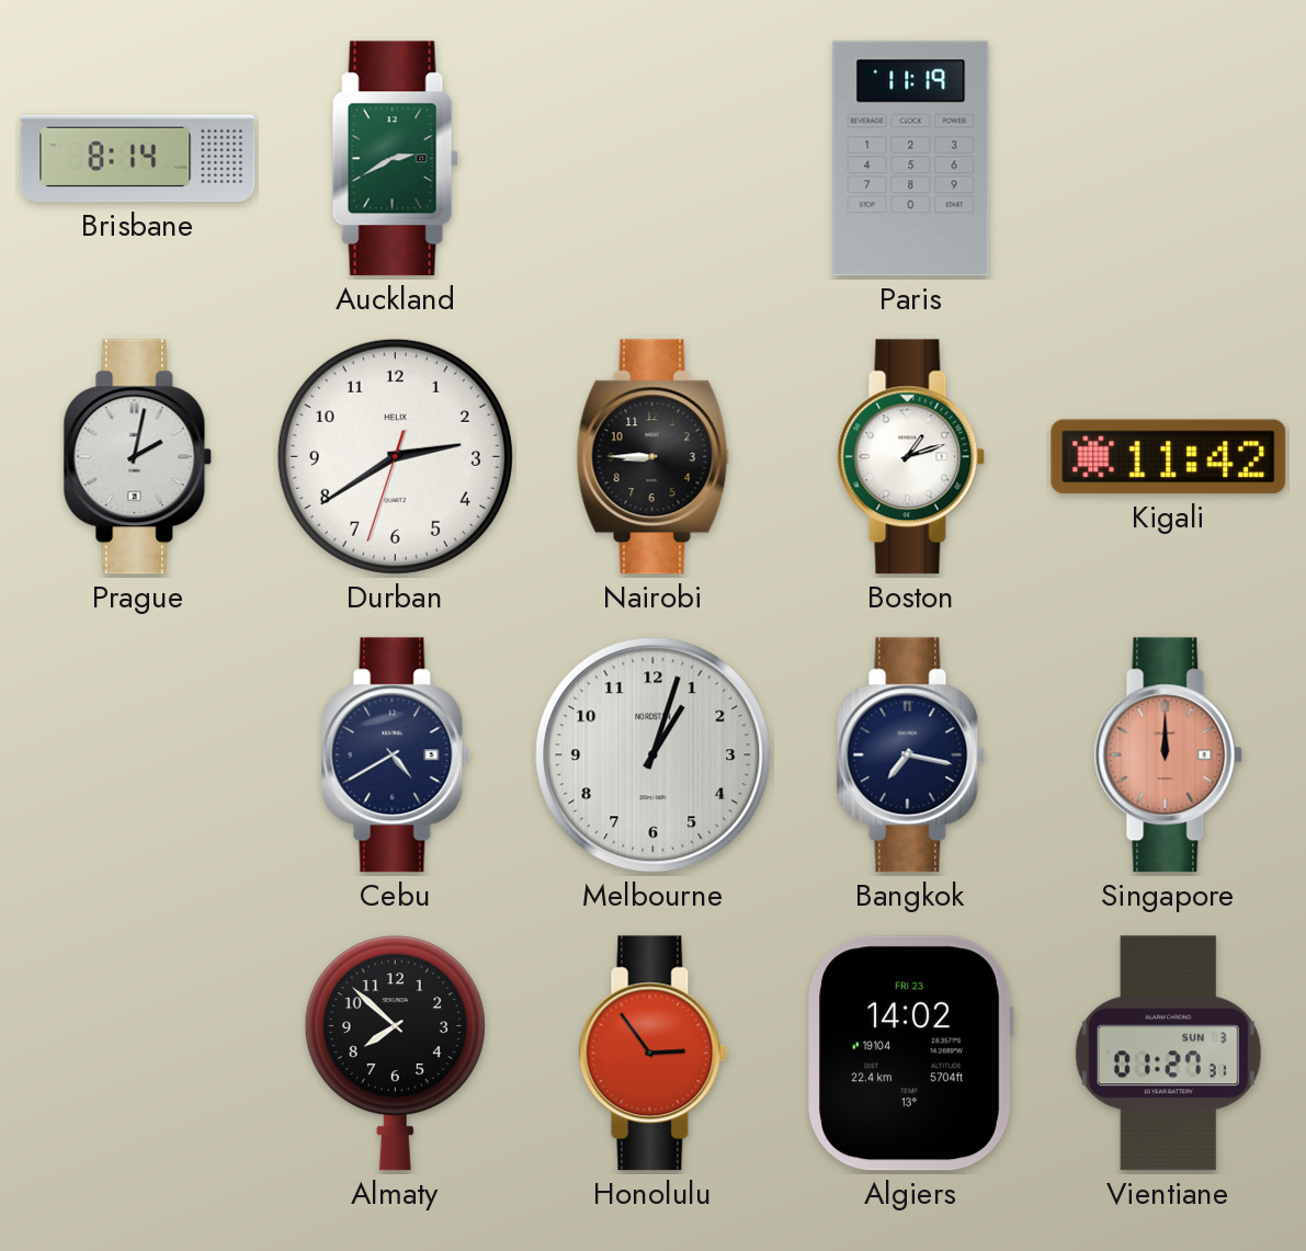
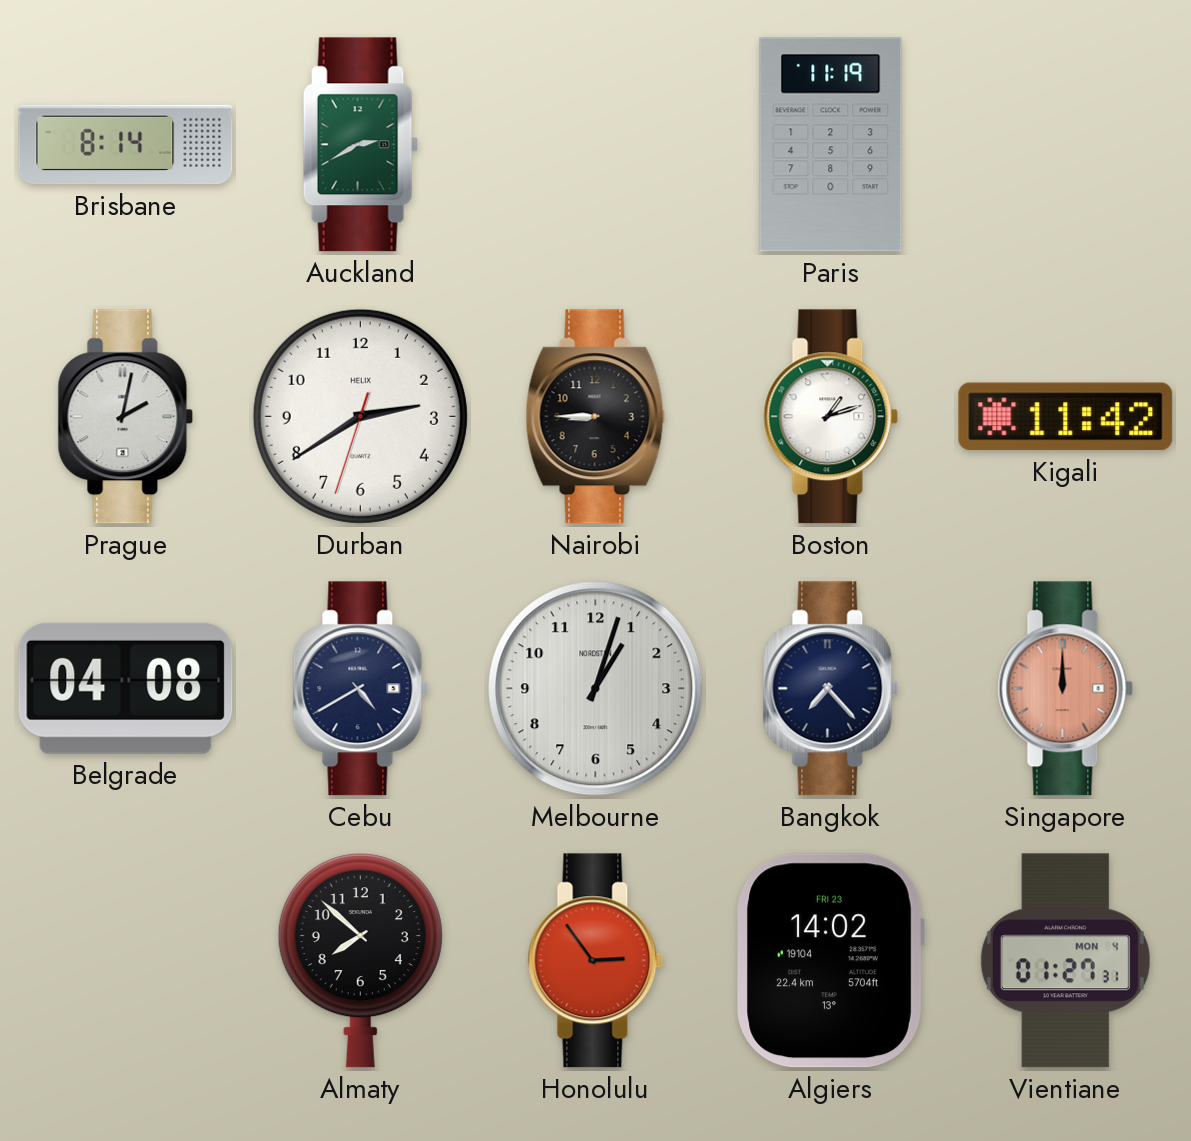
Belgrade: none -> 04:08
Bangkok: 7:17 -> 7:23
Vientiane date: SUN 3 -> MON 4
